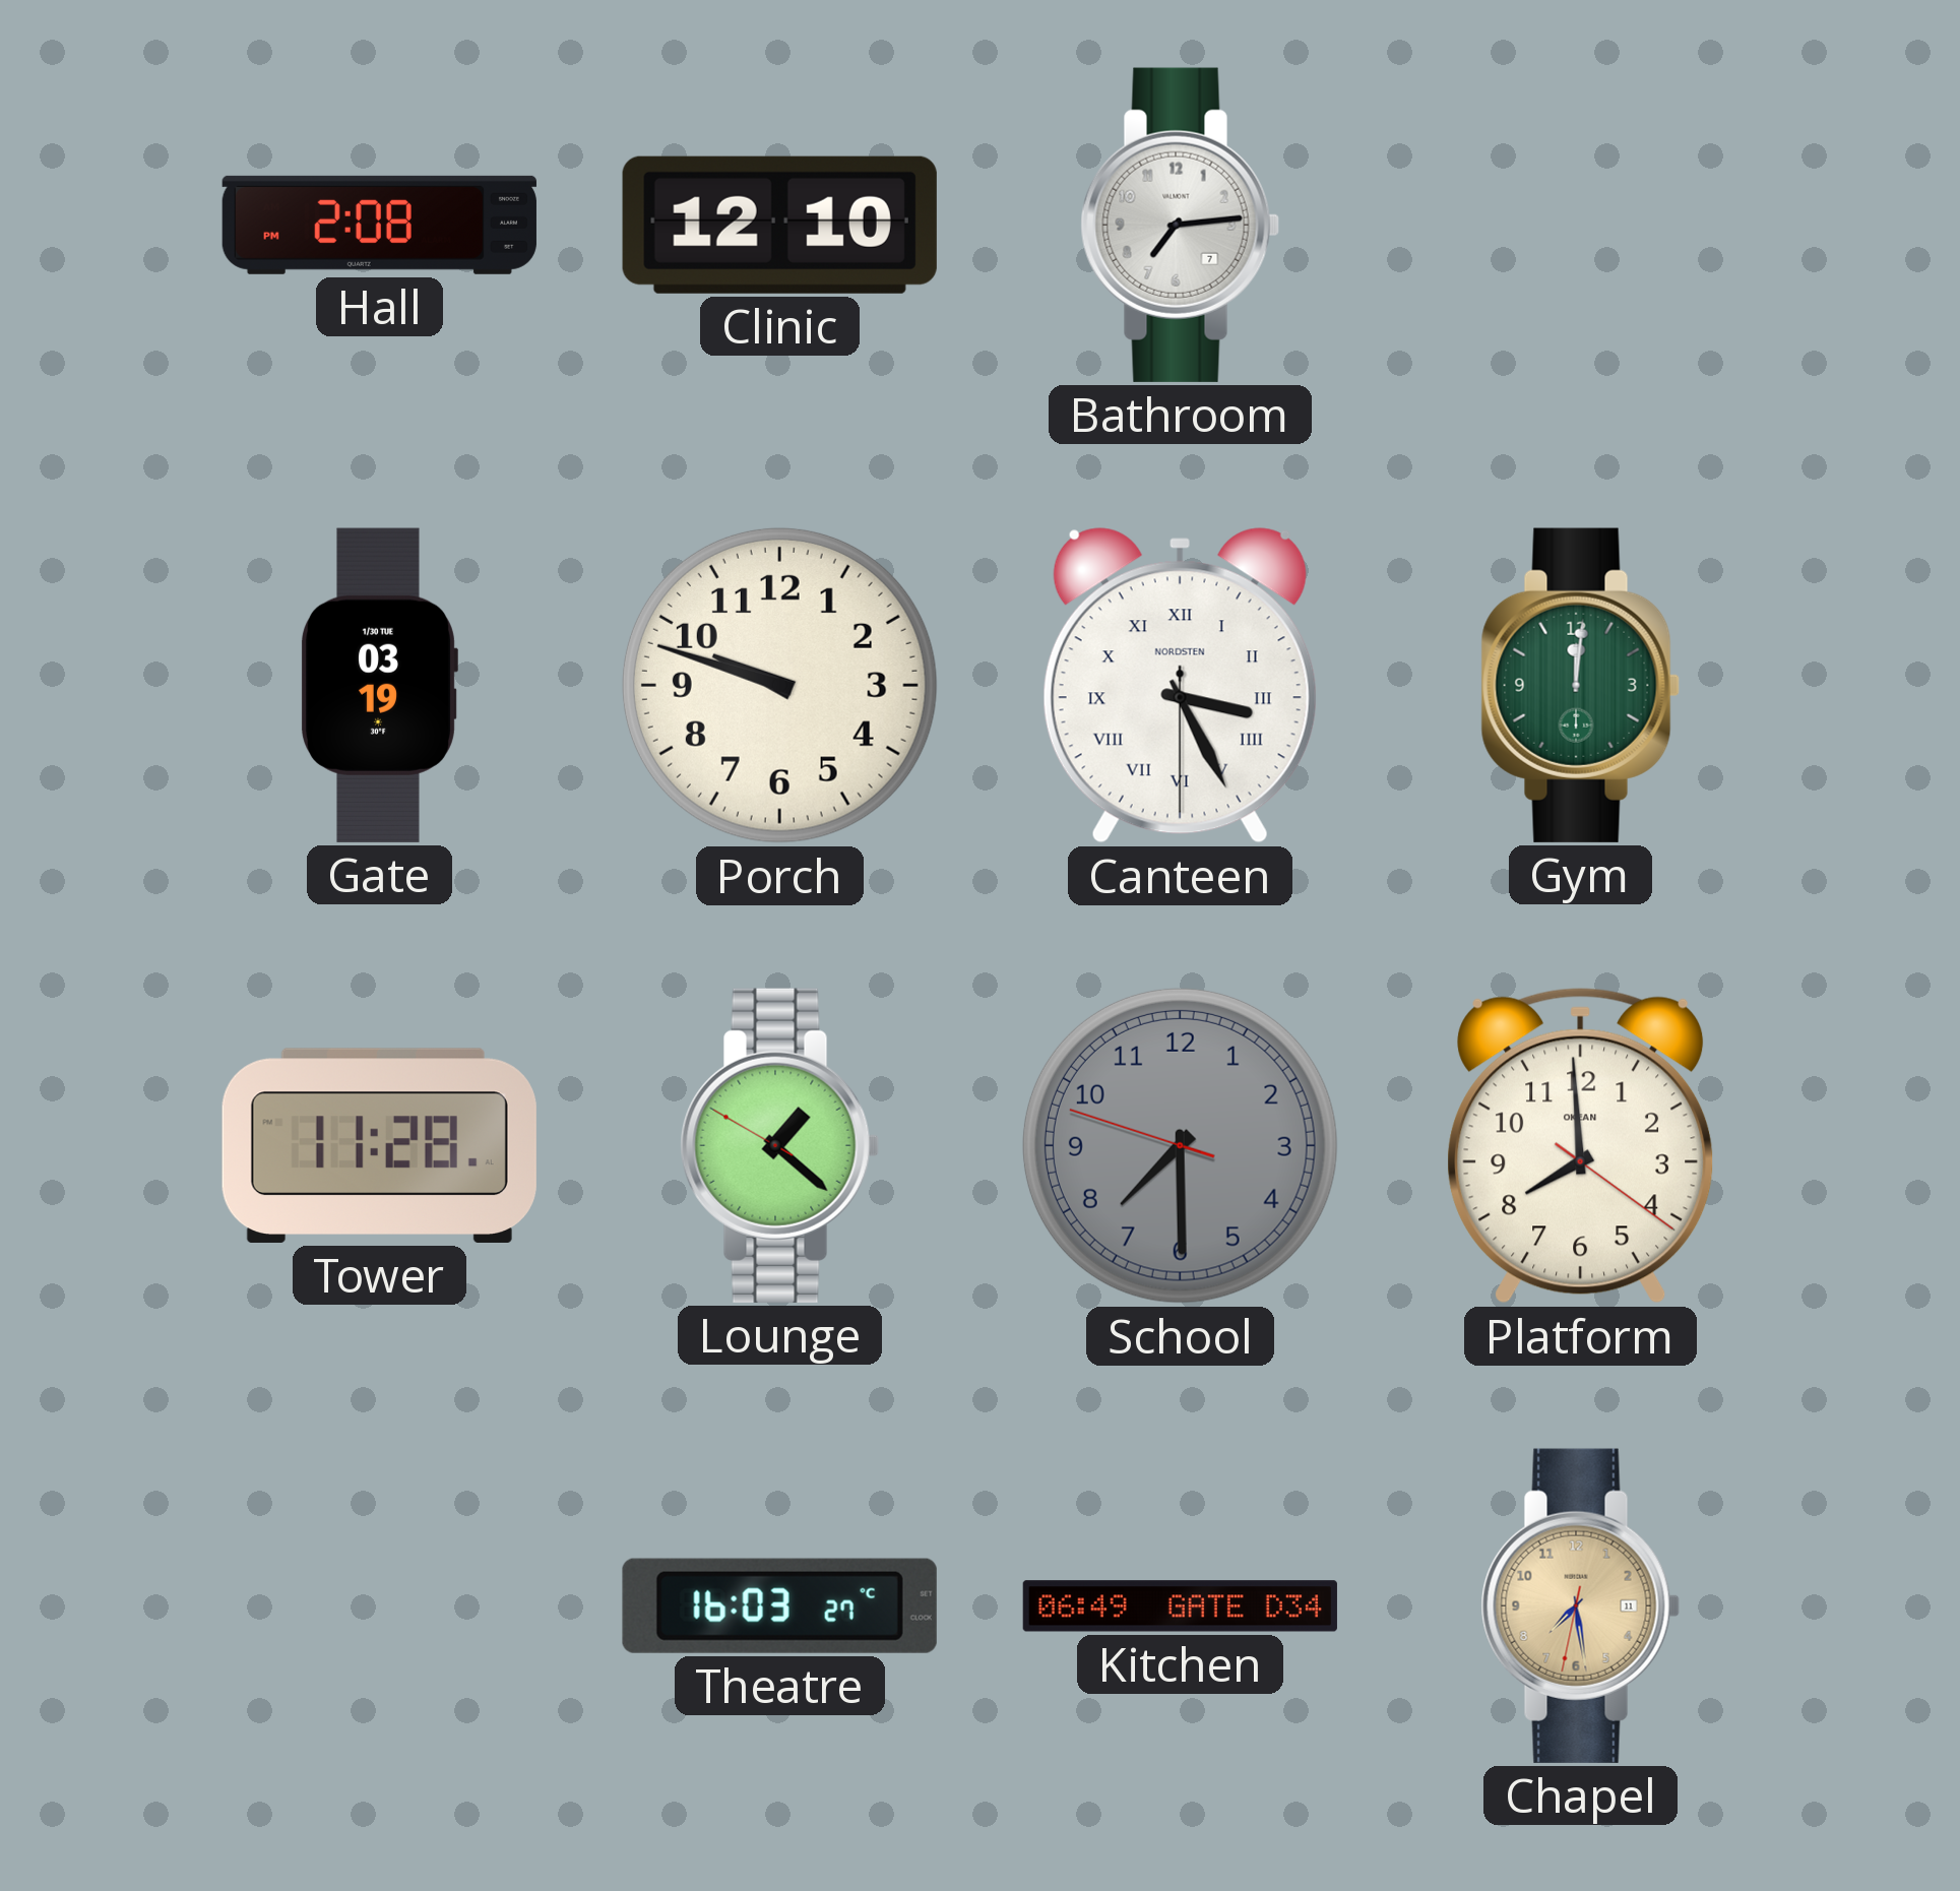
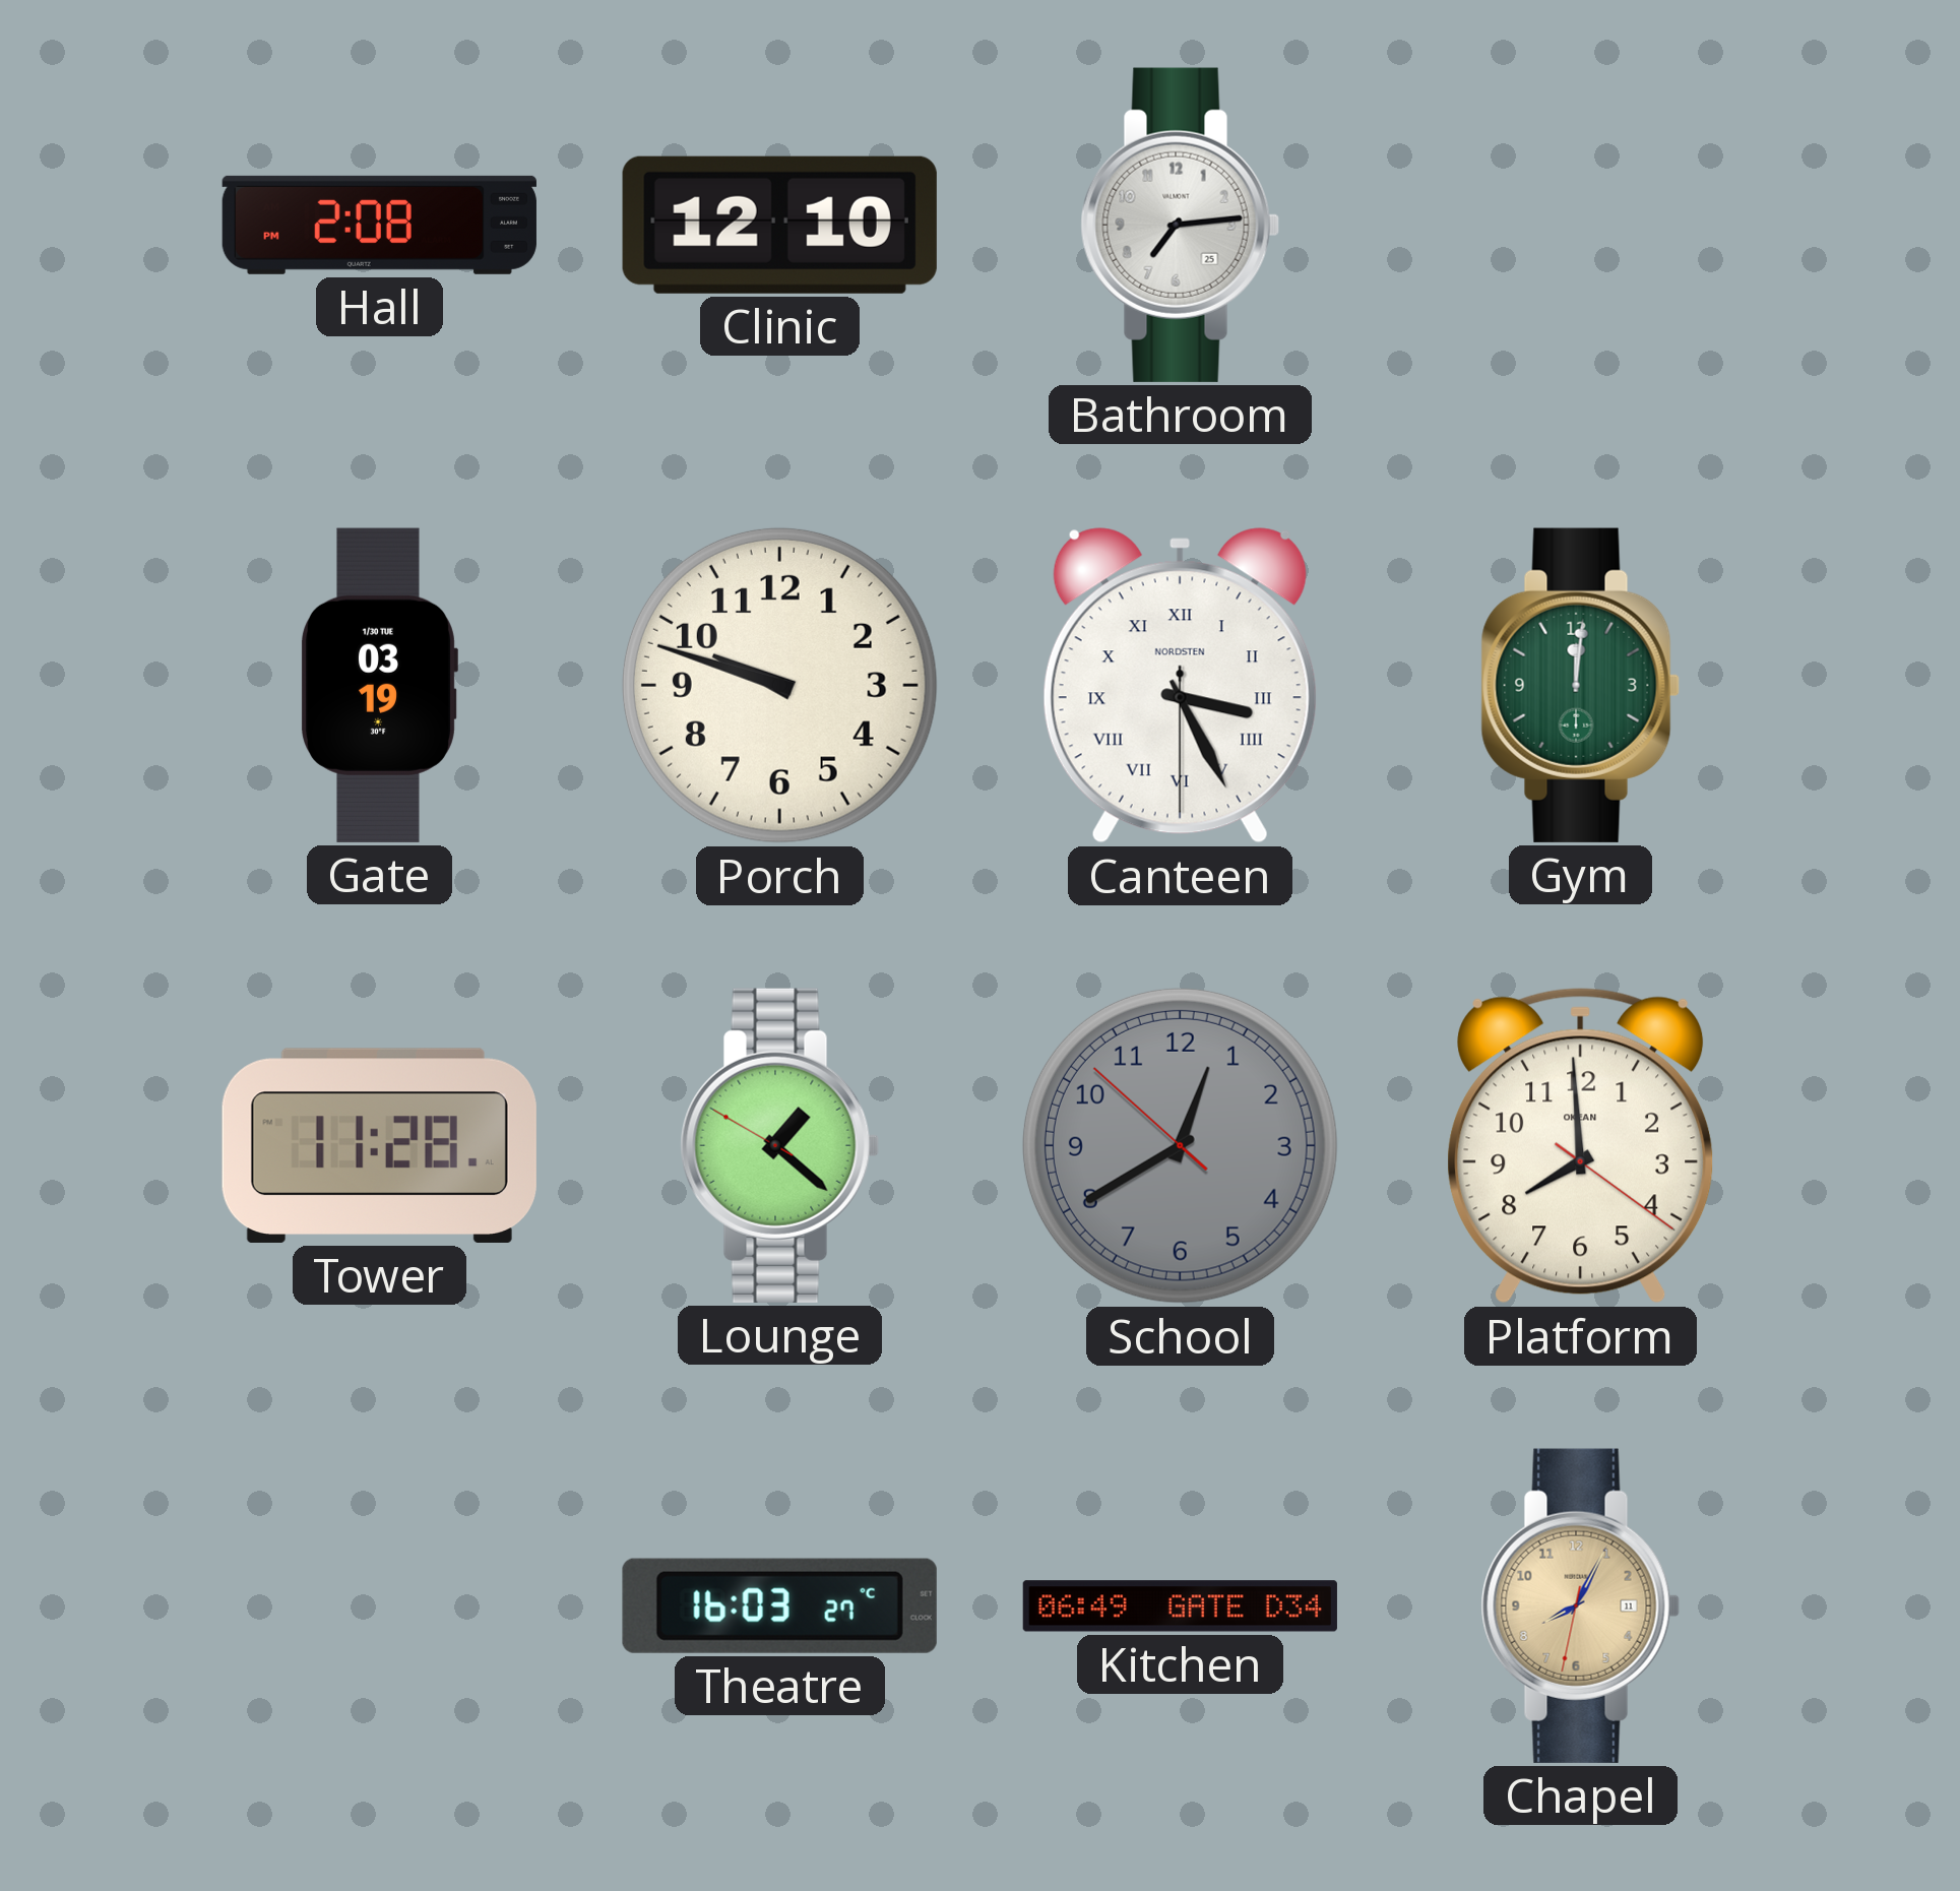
Bathroom date: 7 -> 25
School: 7:29 -> 12:39
Chapel: 7:28 -> 8:04
